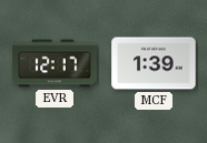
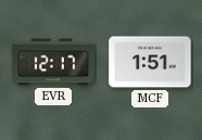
MCF: 1:39 -> 1:51
